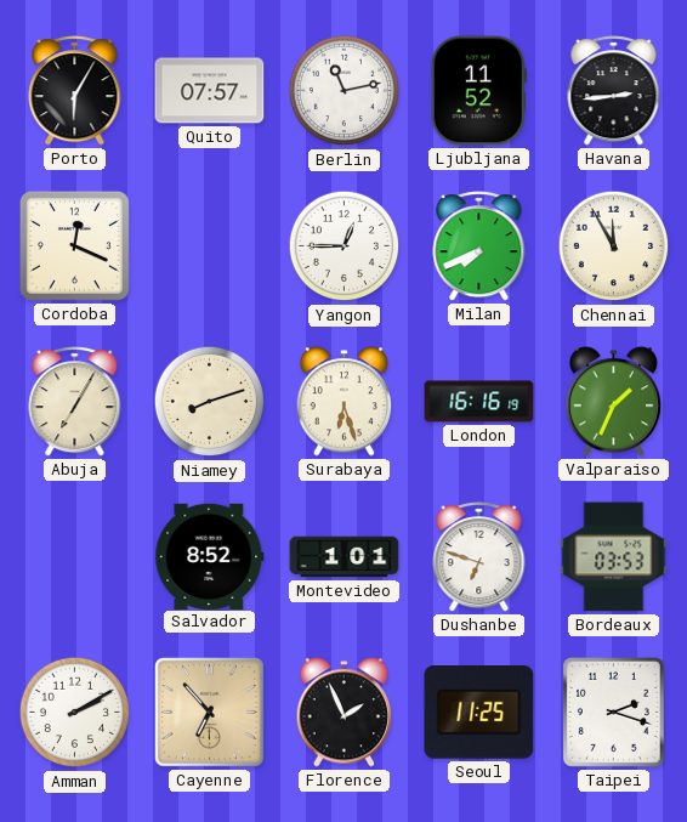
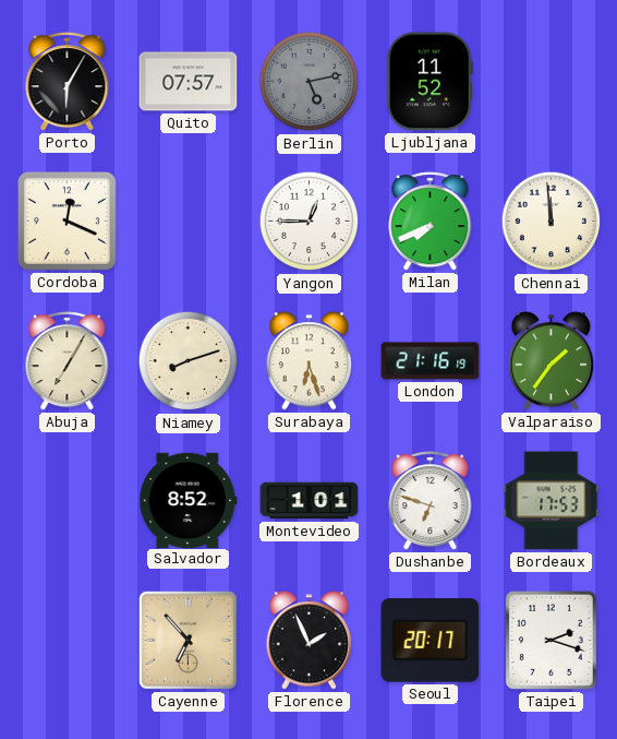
Berlin: 11:13 -> 5:13
Berlin dial: white -> grey
Havana: 2:44 -> none
Chennai: 11:55 -> 11:59
London: 16:16 -> 21:16
Valparaiso: 1:34 -> 1:36
Bordeaux: 03:53 -> 17:53
Amman: 2:10 -> none
Seoul: 11:25 -> 20:17
